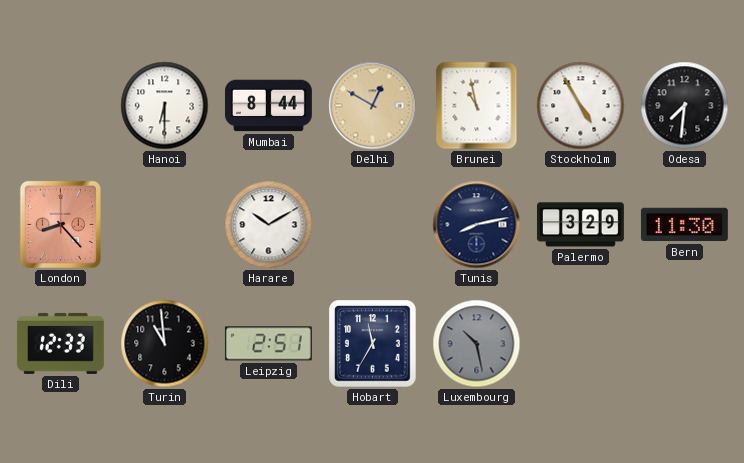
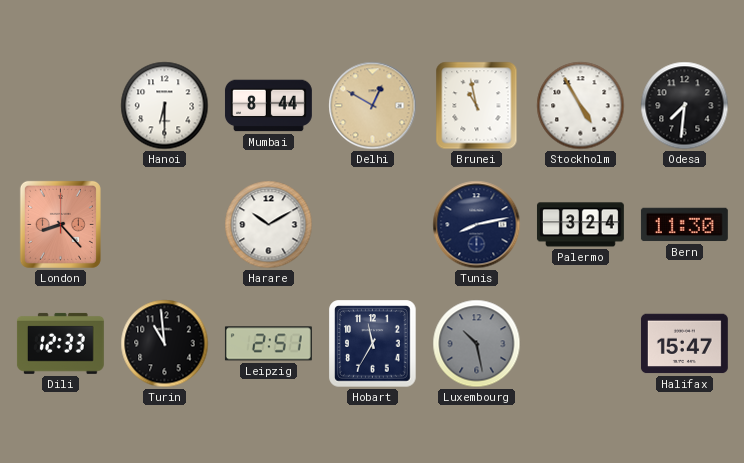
Palermo: 3:29 -> 3:24
Halifax: none -> 15:47
